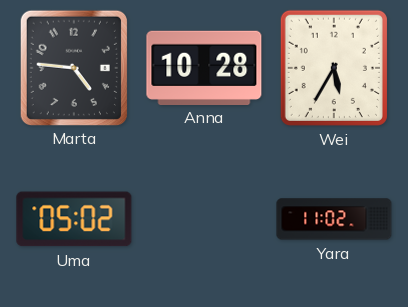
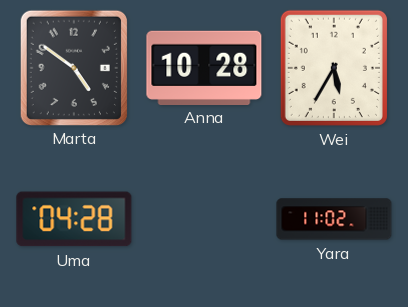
Marta: 4:46 -> 4:51
Uma: 05:02 -> 04:28
